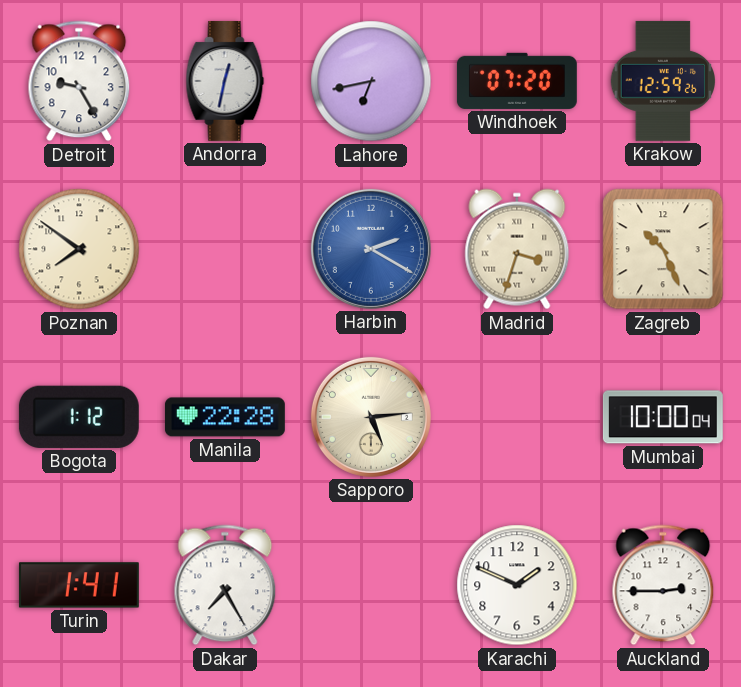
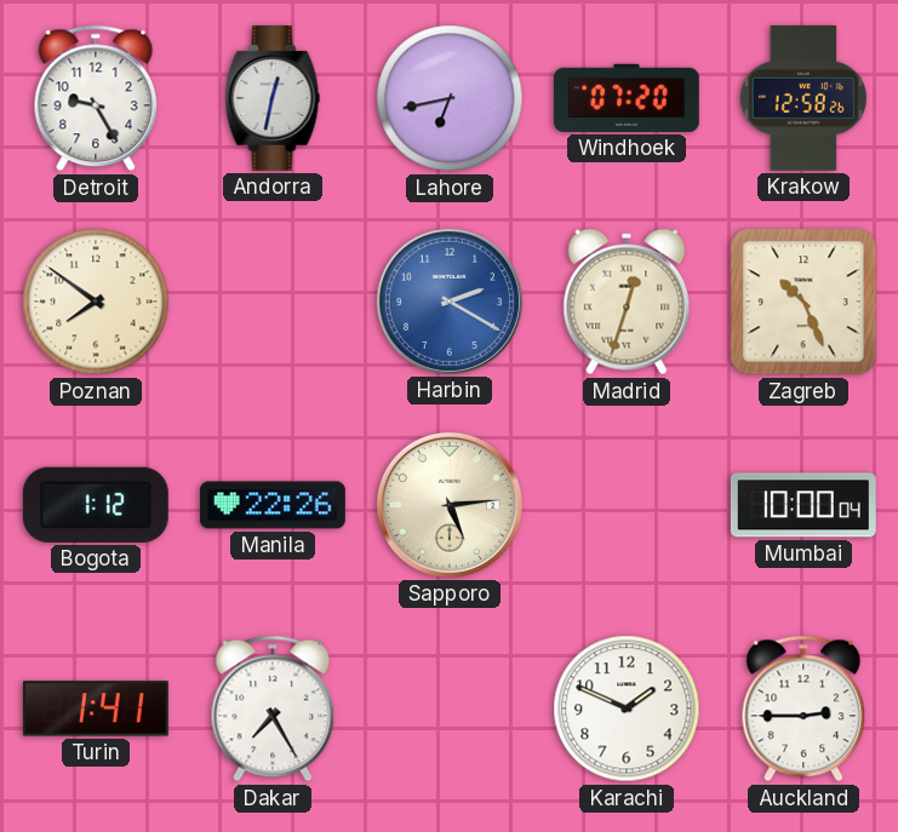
Krakow: 12:59 -> 12:58
Madrid: 3:33 -> 12:33
Manila: 22:28 -> 22:26
